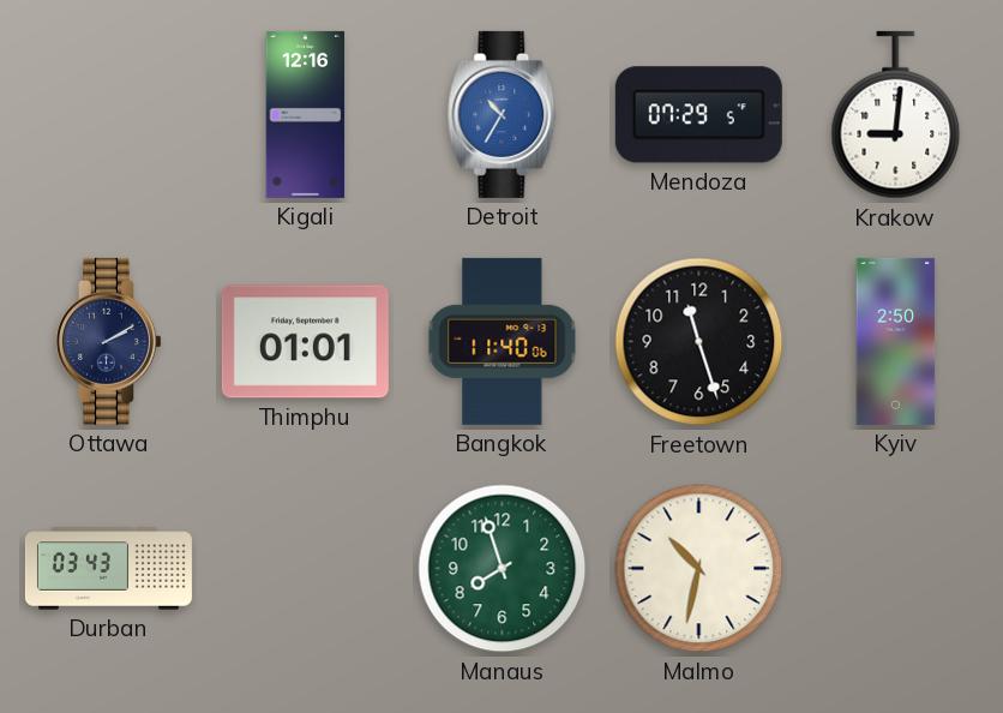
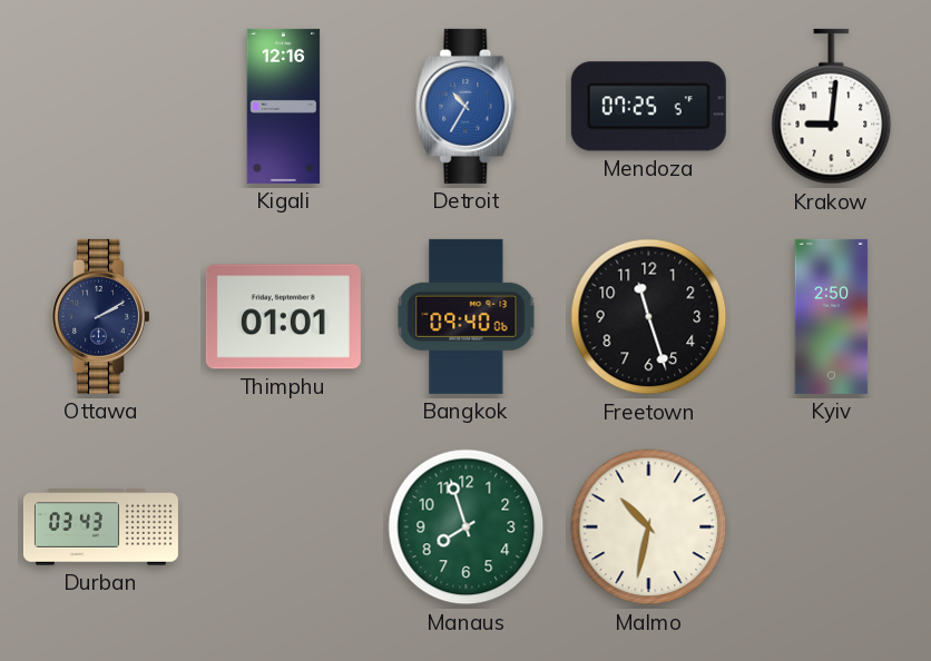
Mendoza: 07:29 -> 07:25
Bangkok: 11:40 -> 09:40
